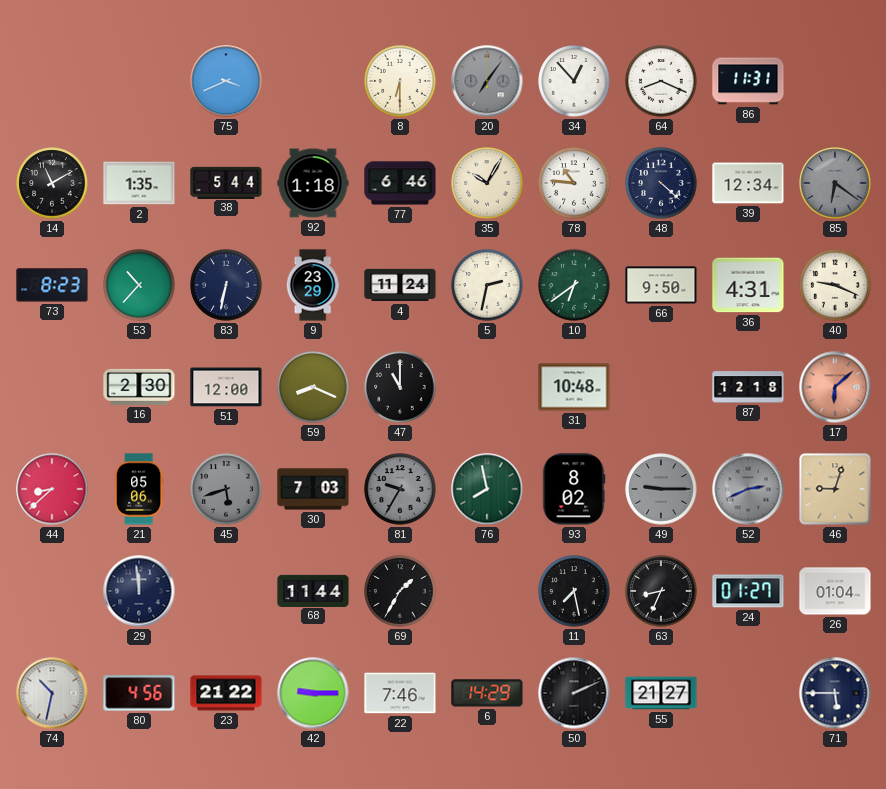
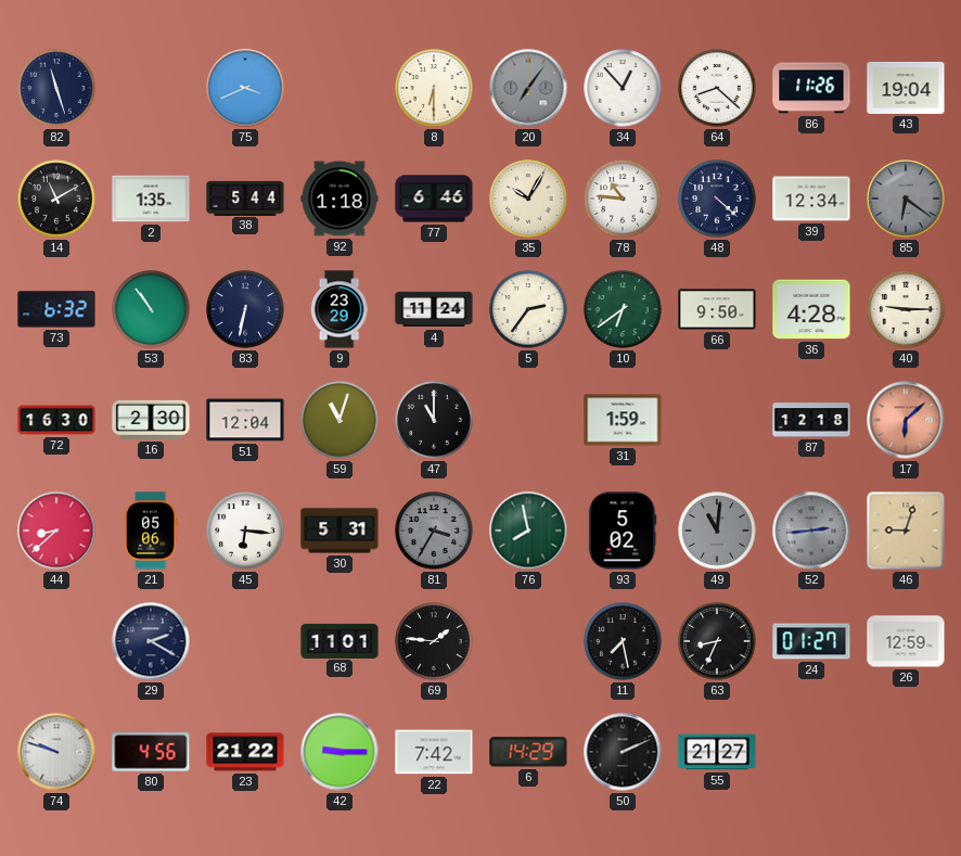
82: none -> 11:27
64: 8:19 -> 8:22
86: 11:31 -> 11:26
43: none -> 19:04
73: 8:23 -> 6:32
53: 10:37 -> 10:54
5: 2:32 -> 2:36
36: 4:31 -> 4:28
40: 9:19 -> 9:15
72: none -> 16:30
51: 12:00 -> 12:04
59: 8:19 -> 11:03
31: 10:48 -> 1:59
45: 5:42 -> 6:16
45 dial: grey -> white
30: 7:03 -> 5:31
81: 9:35 -> 3:35
93: 8:02 -> 5:02
49: 9:15 -> 11:01
52: 2:41 -> 2:44
29: 11:59 -> 2:20
68: 11:44 -> 11:01
69: 1:35 -> 1:46
26: 01:04 -> 12:59
74: 10:32 -> 9:48
22: 7:46 -> 7:42
71: 5:45 -> none
